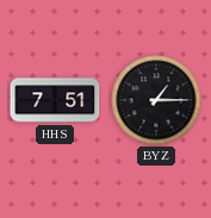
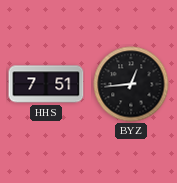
BYZ: 1:15 -> 12:44
